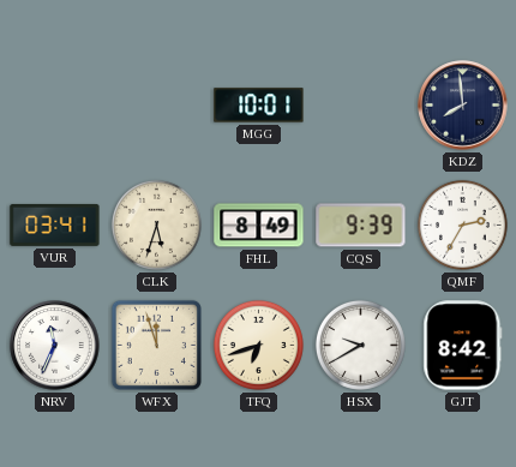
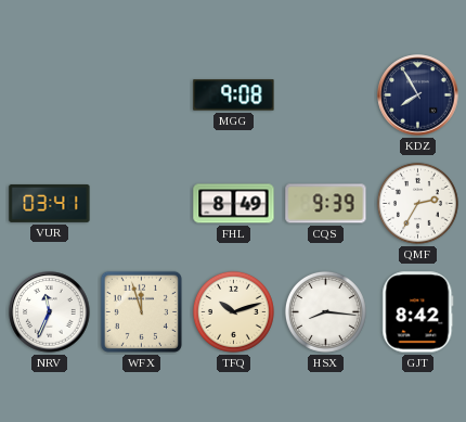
MGG: 10:01 -> 9:08
KDZ: 7:59 -> 7:55
CLK: 5:33 -> none
TFQ: 6:42 -> 10:12
HSX: 9:40 -> 8:16
